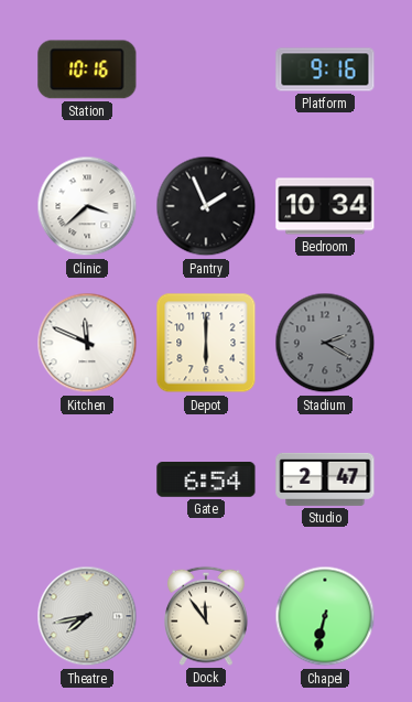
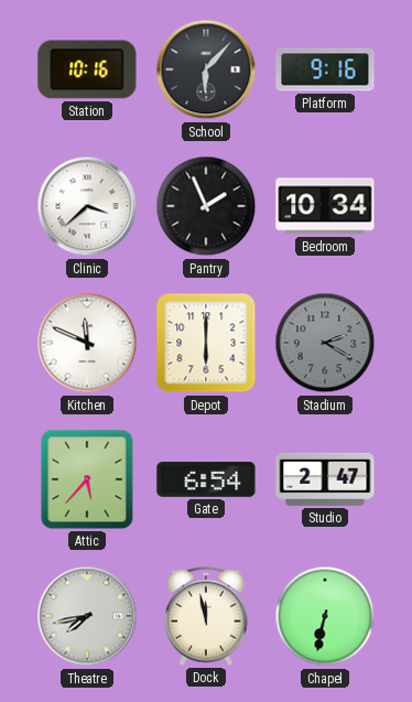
School: none -> 6:07
Attic: none -> 5:37
Dock: 11:54 -> 11:58
